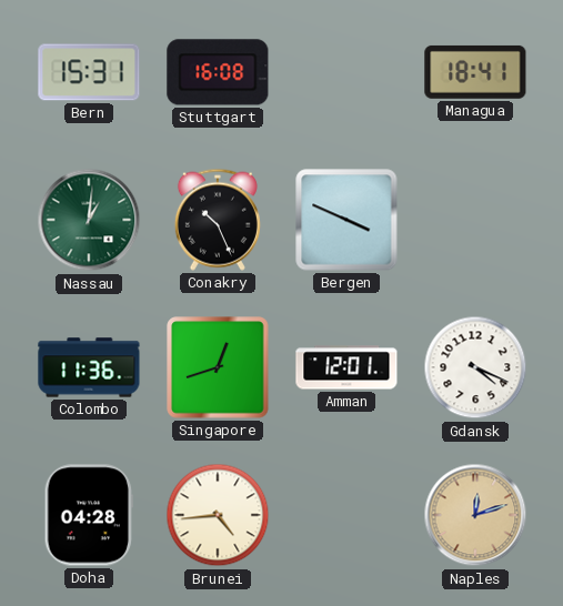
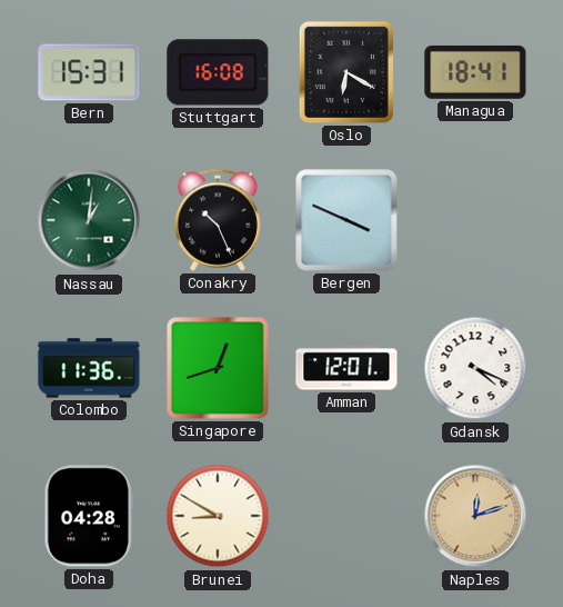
Oslo: none -> 6:20
Brunei: 4:44 -> 8:50
